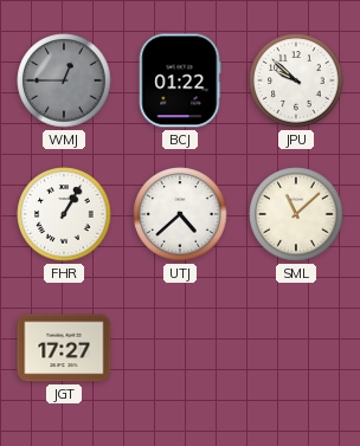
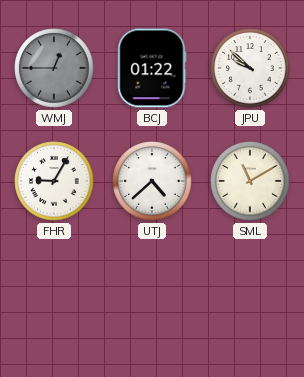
FHR: 1:05 -> 9:05
SML: 11:08 -> 11:10
JGT: 17:27 -> none
